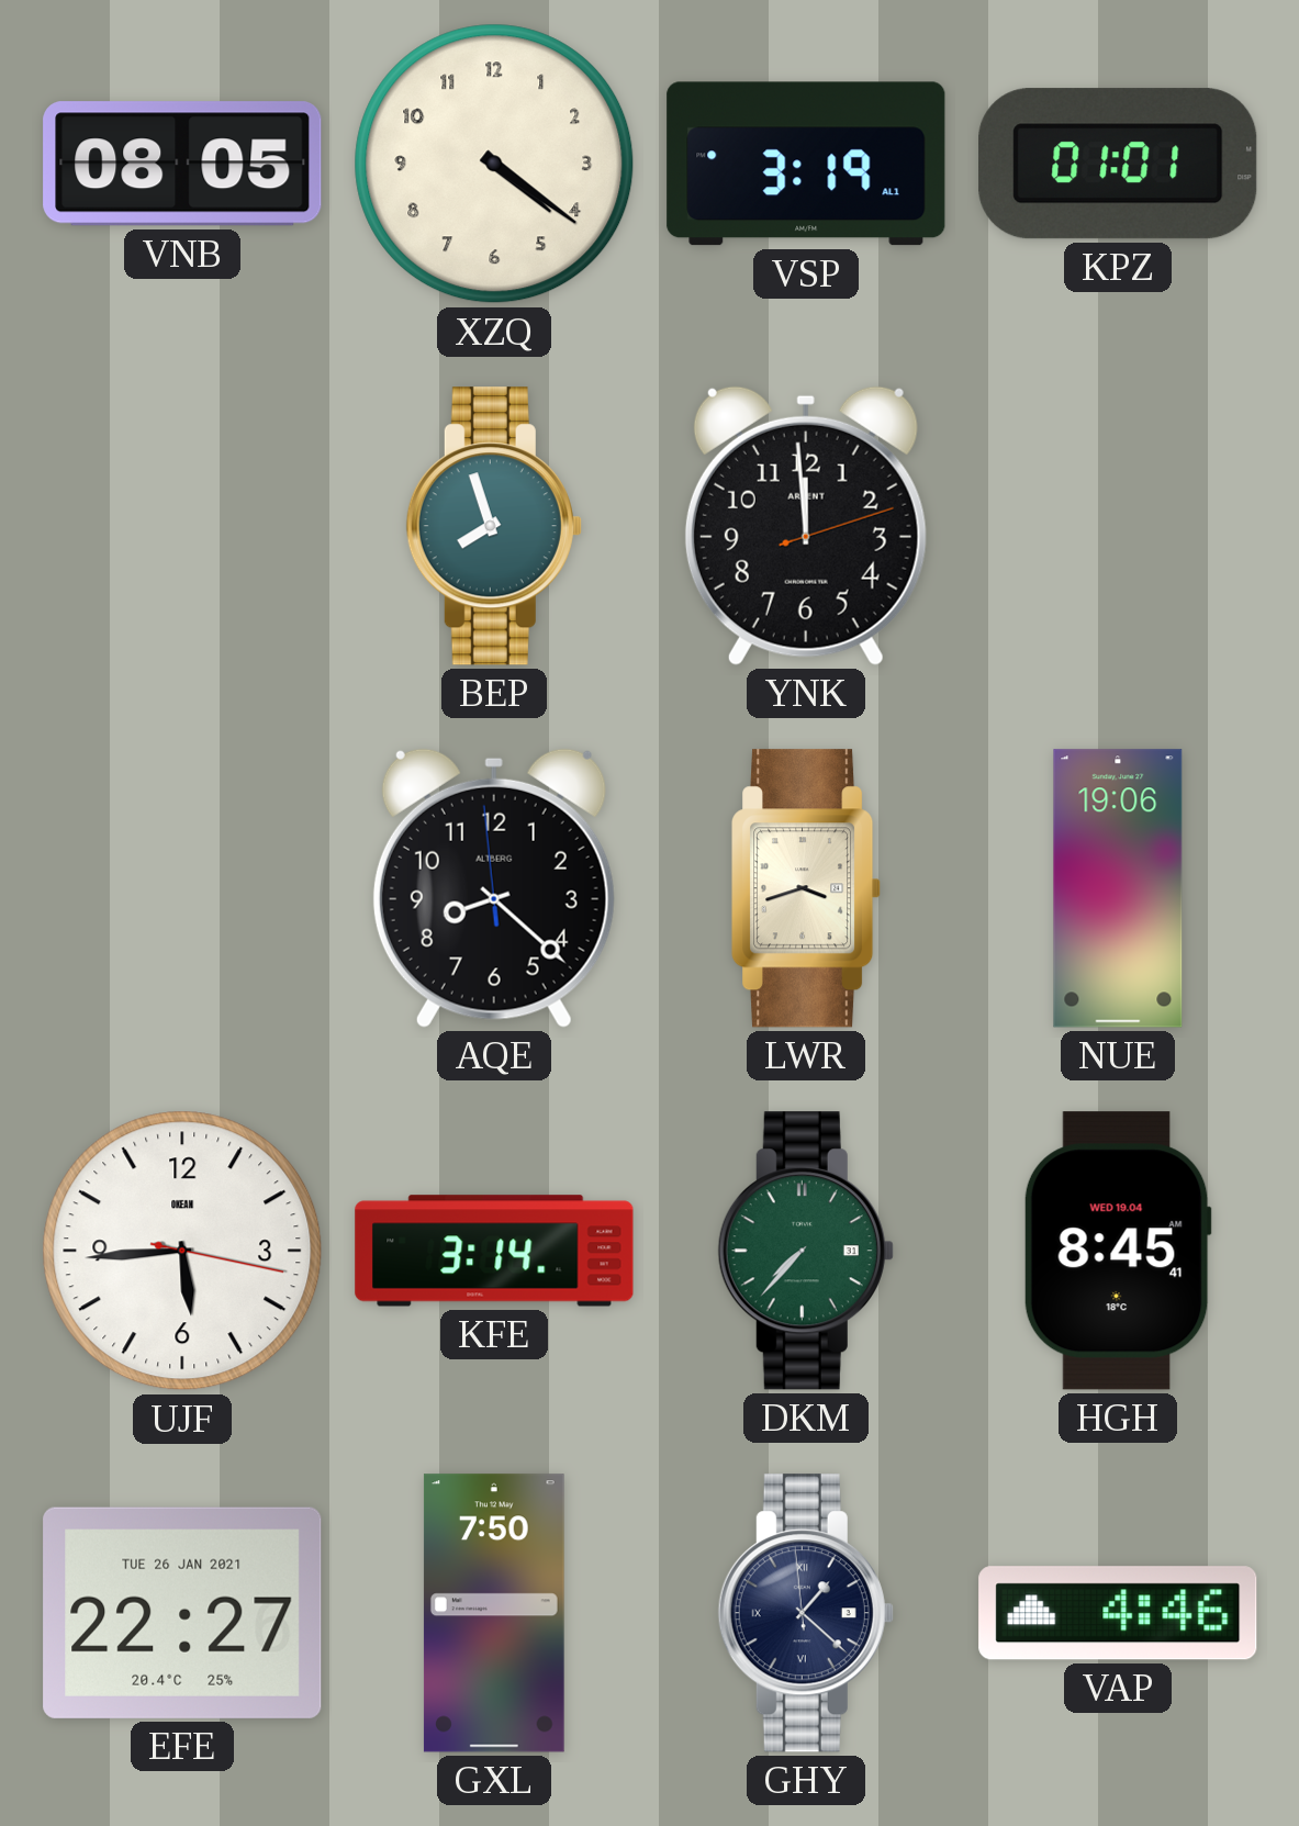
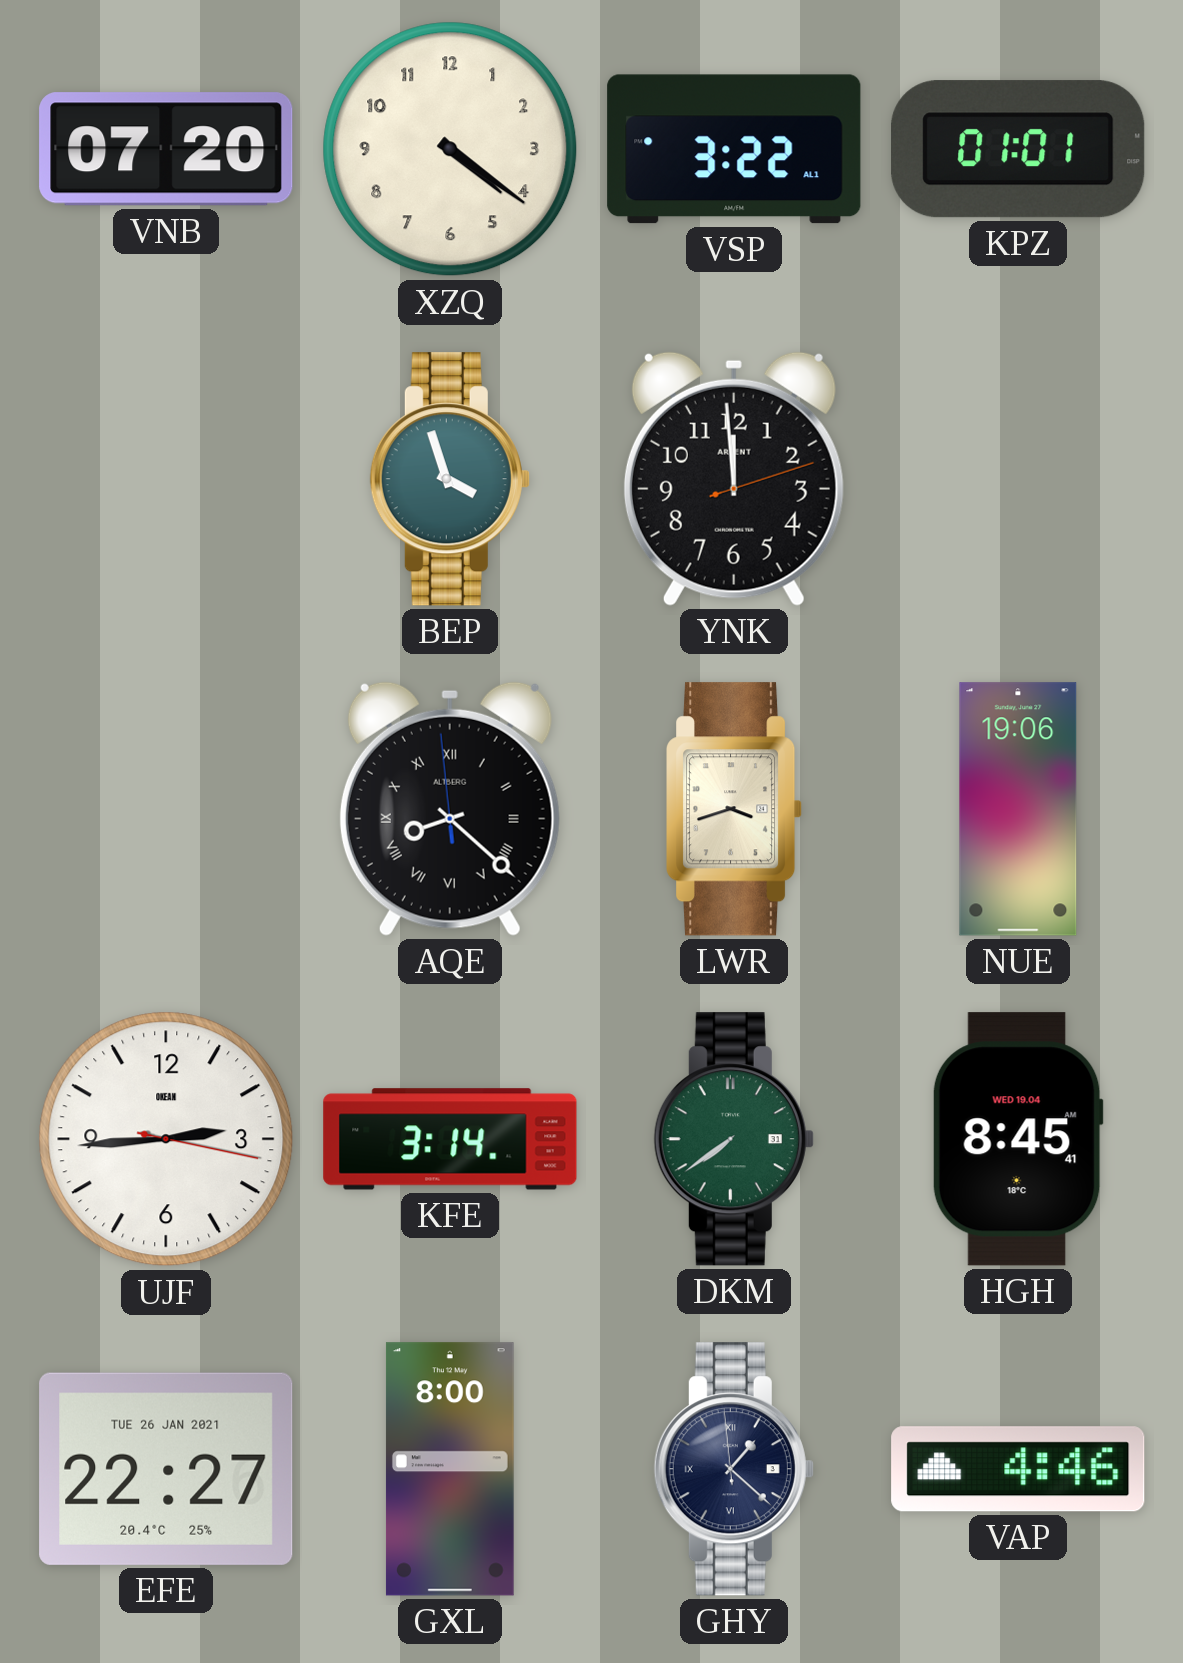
VNB: 08:05 -> 07:20
VSP: 3:19 -> 3:22
BEP: 7:57 -> 3:57
AQE numerals: Arabic -> Roman
UJF: 5:44 -> 2:44
DKM: 7:37 -> 7:39
GXL: 7:50 -> 8:00
